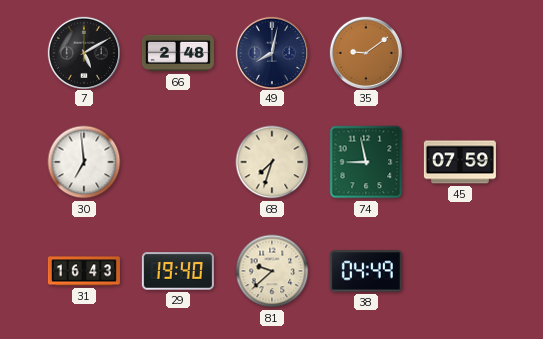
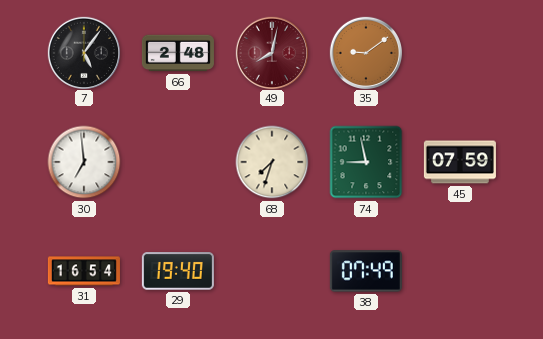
7: 5:10 -> 5:06
49 dial: navy -> burgundy
31: 16:43 -> 16:54
81: 9:38 -> none
38: 04:49 -> 07:49
